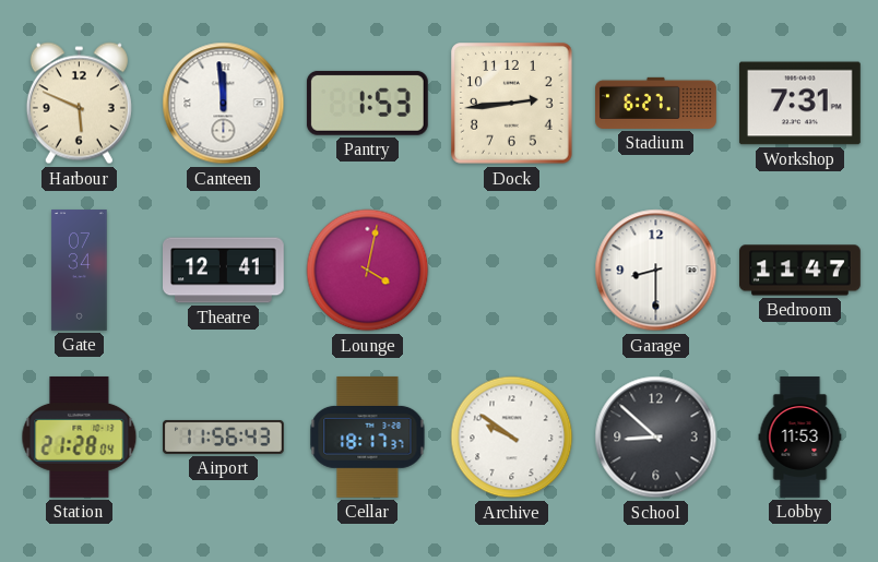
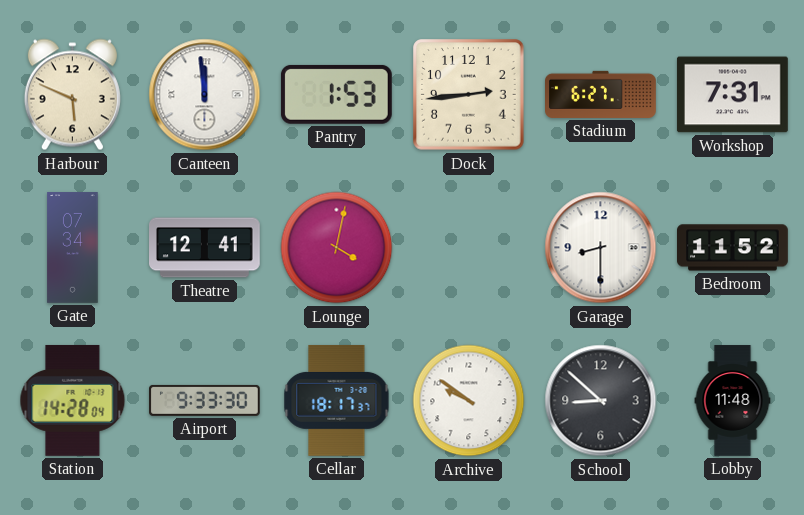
Bedroom: 11:47 -> 11:52
Station: 21:28 -> 14:28
Airport: 11:56 -> 9:33
Lobby: 11:53 -> 11:48
